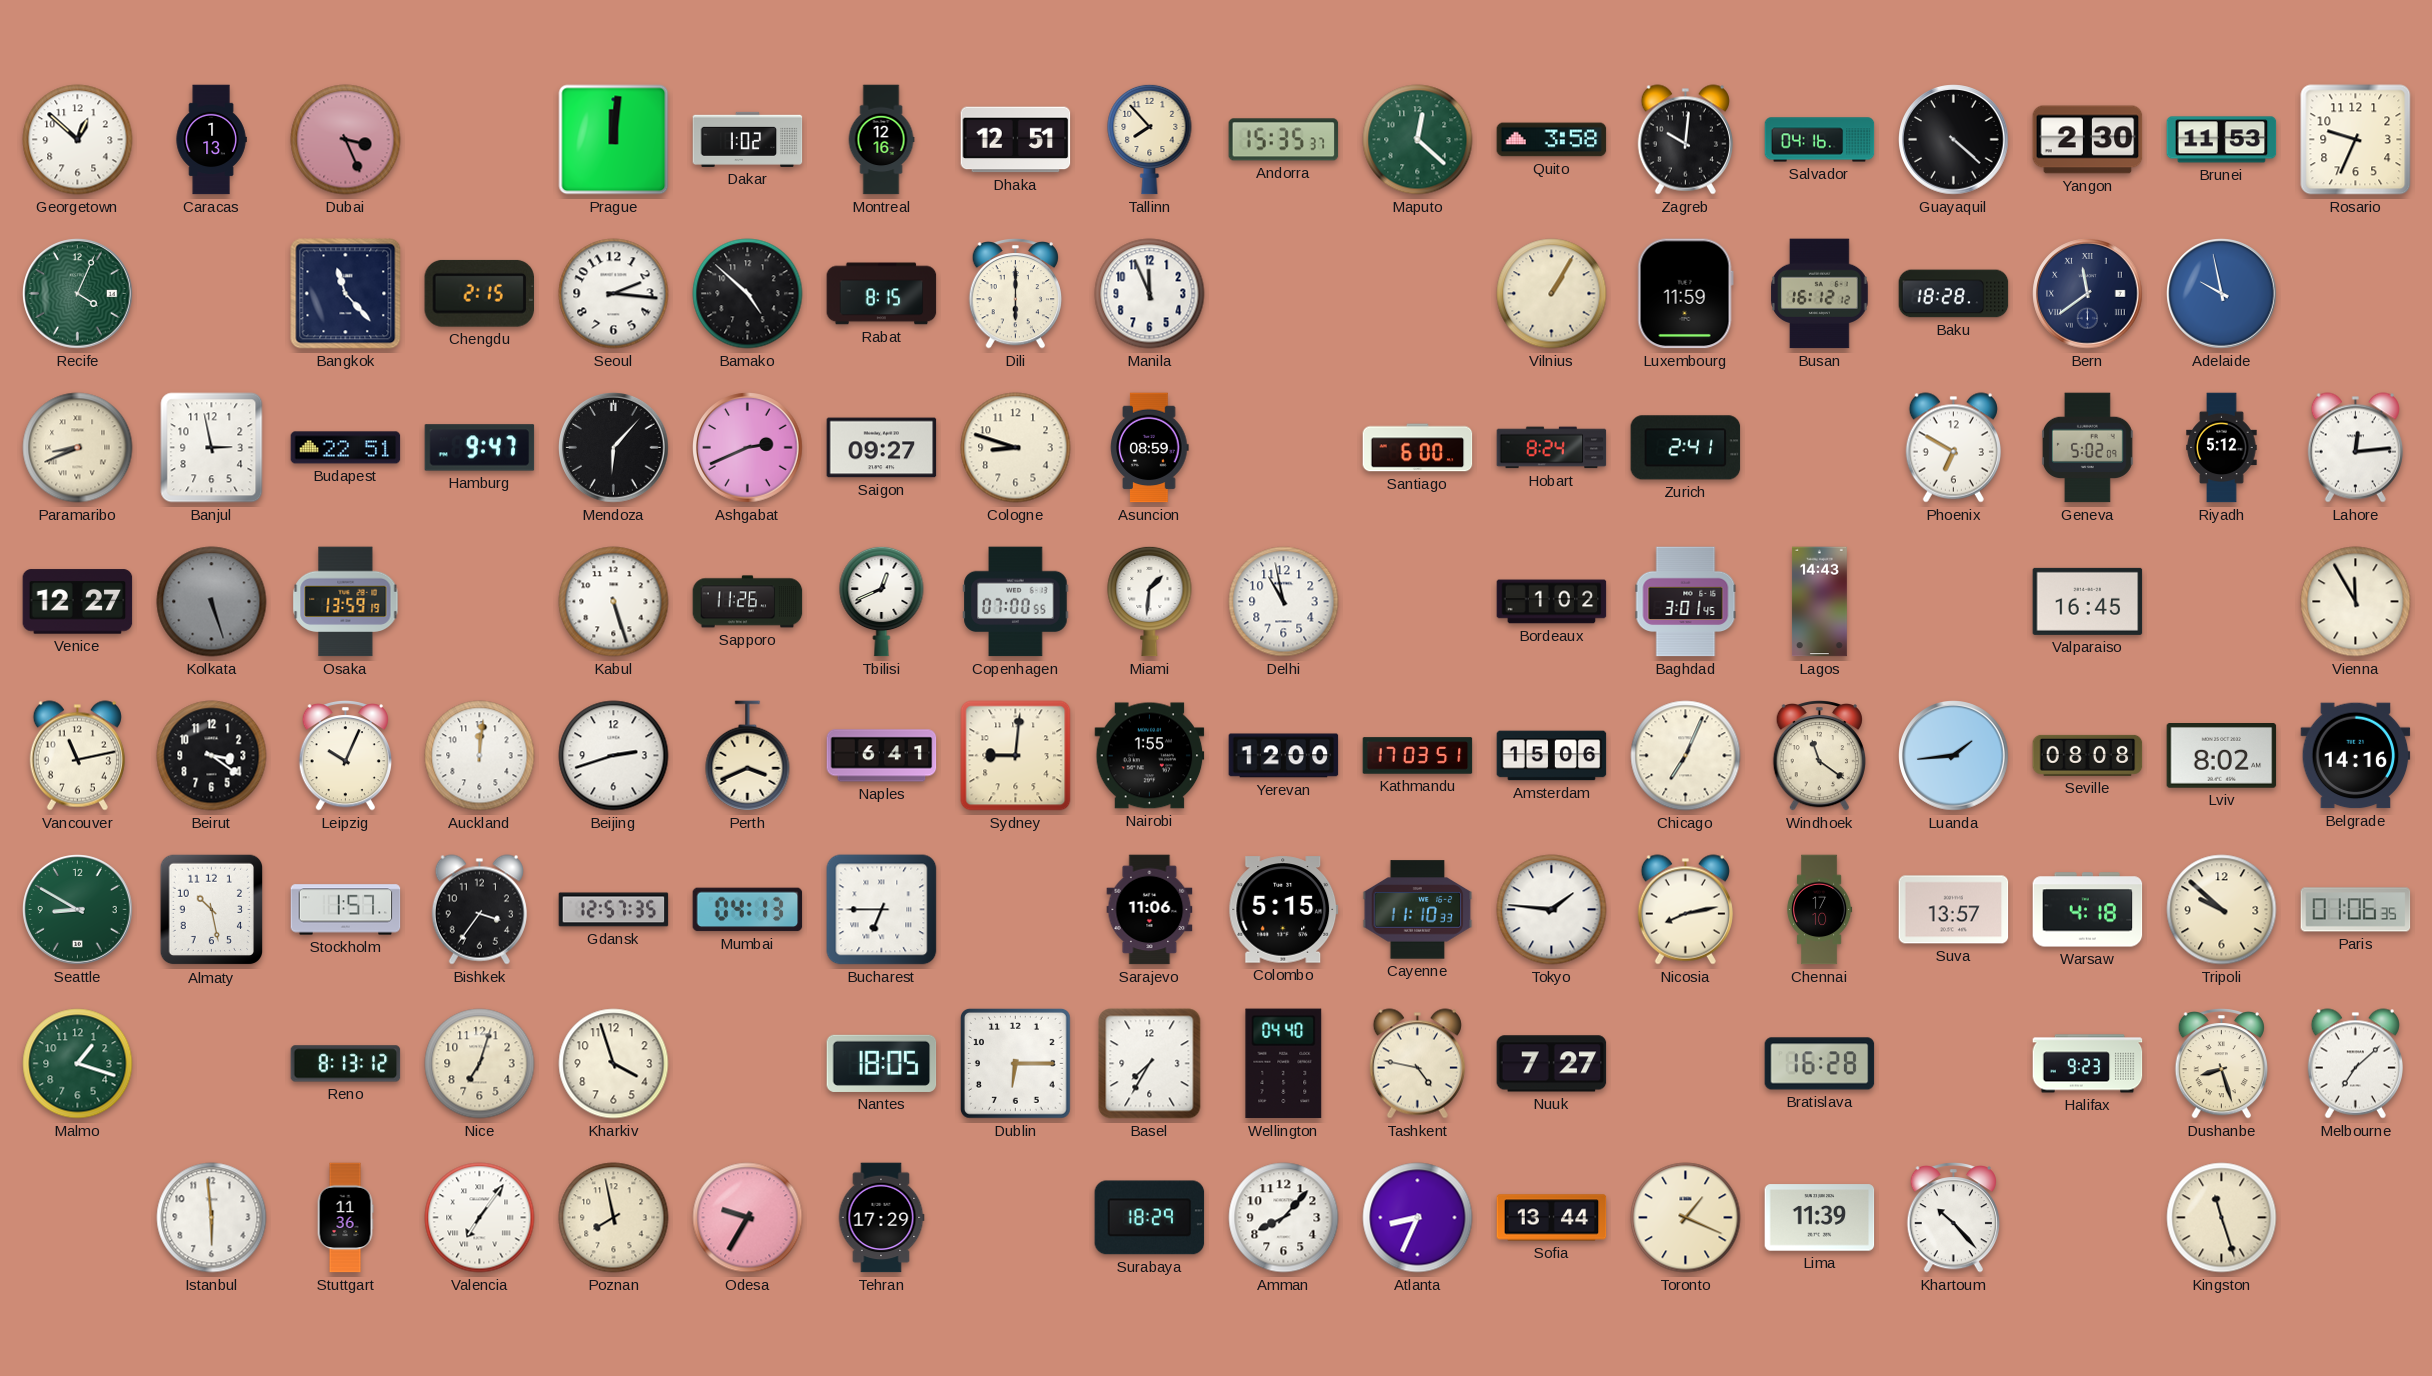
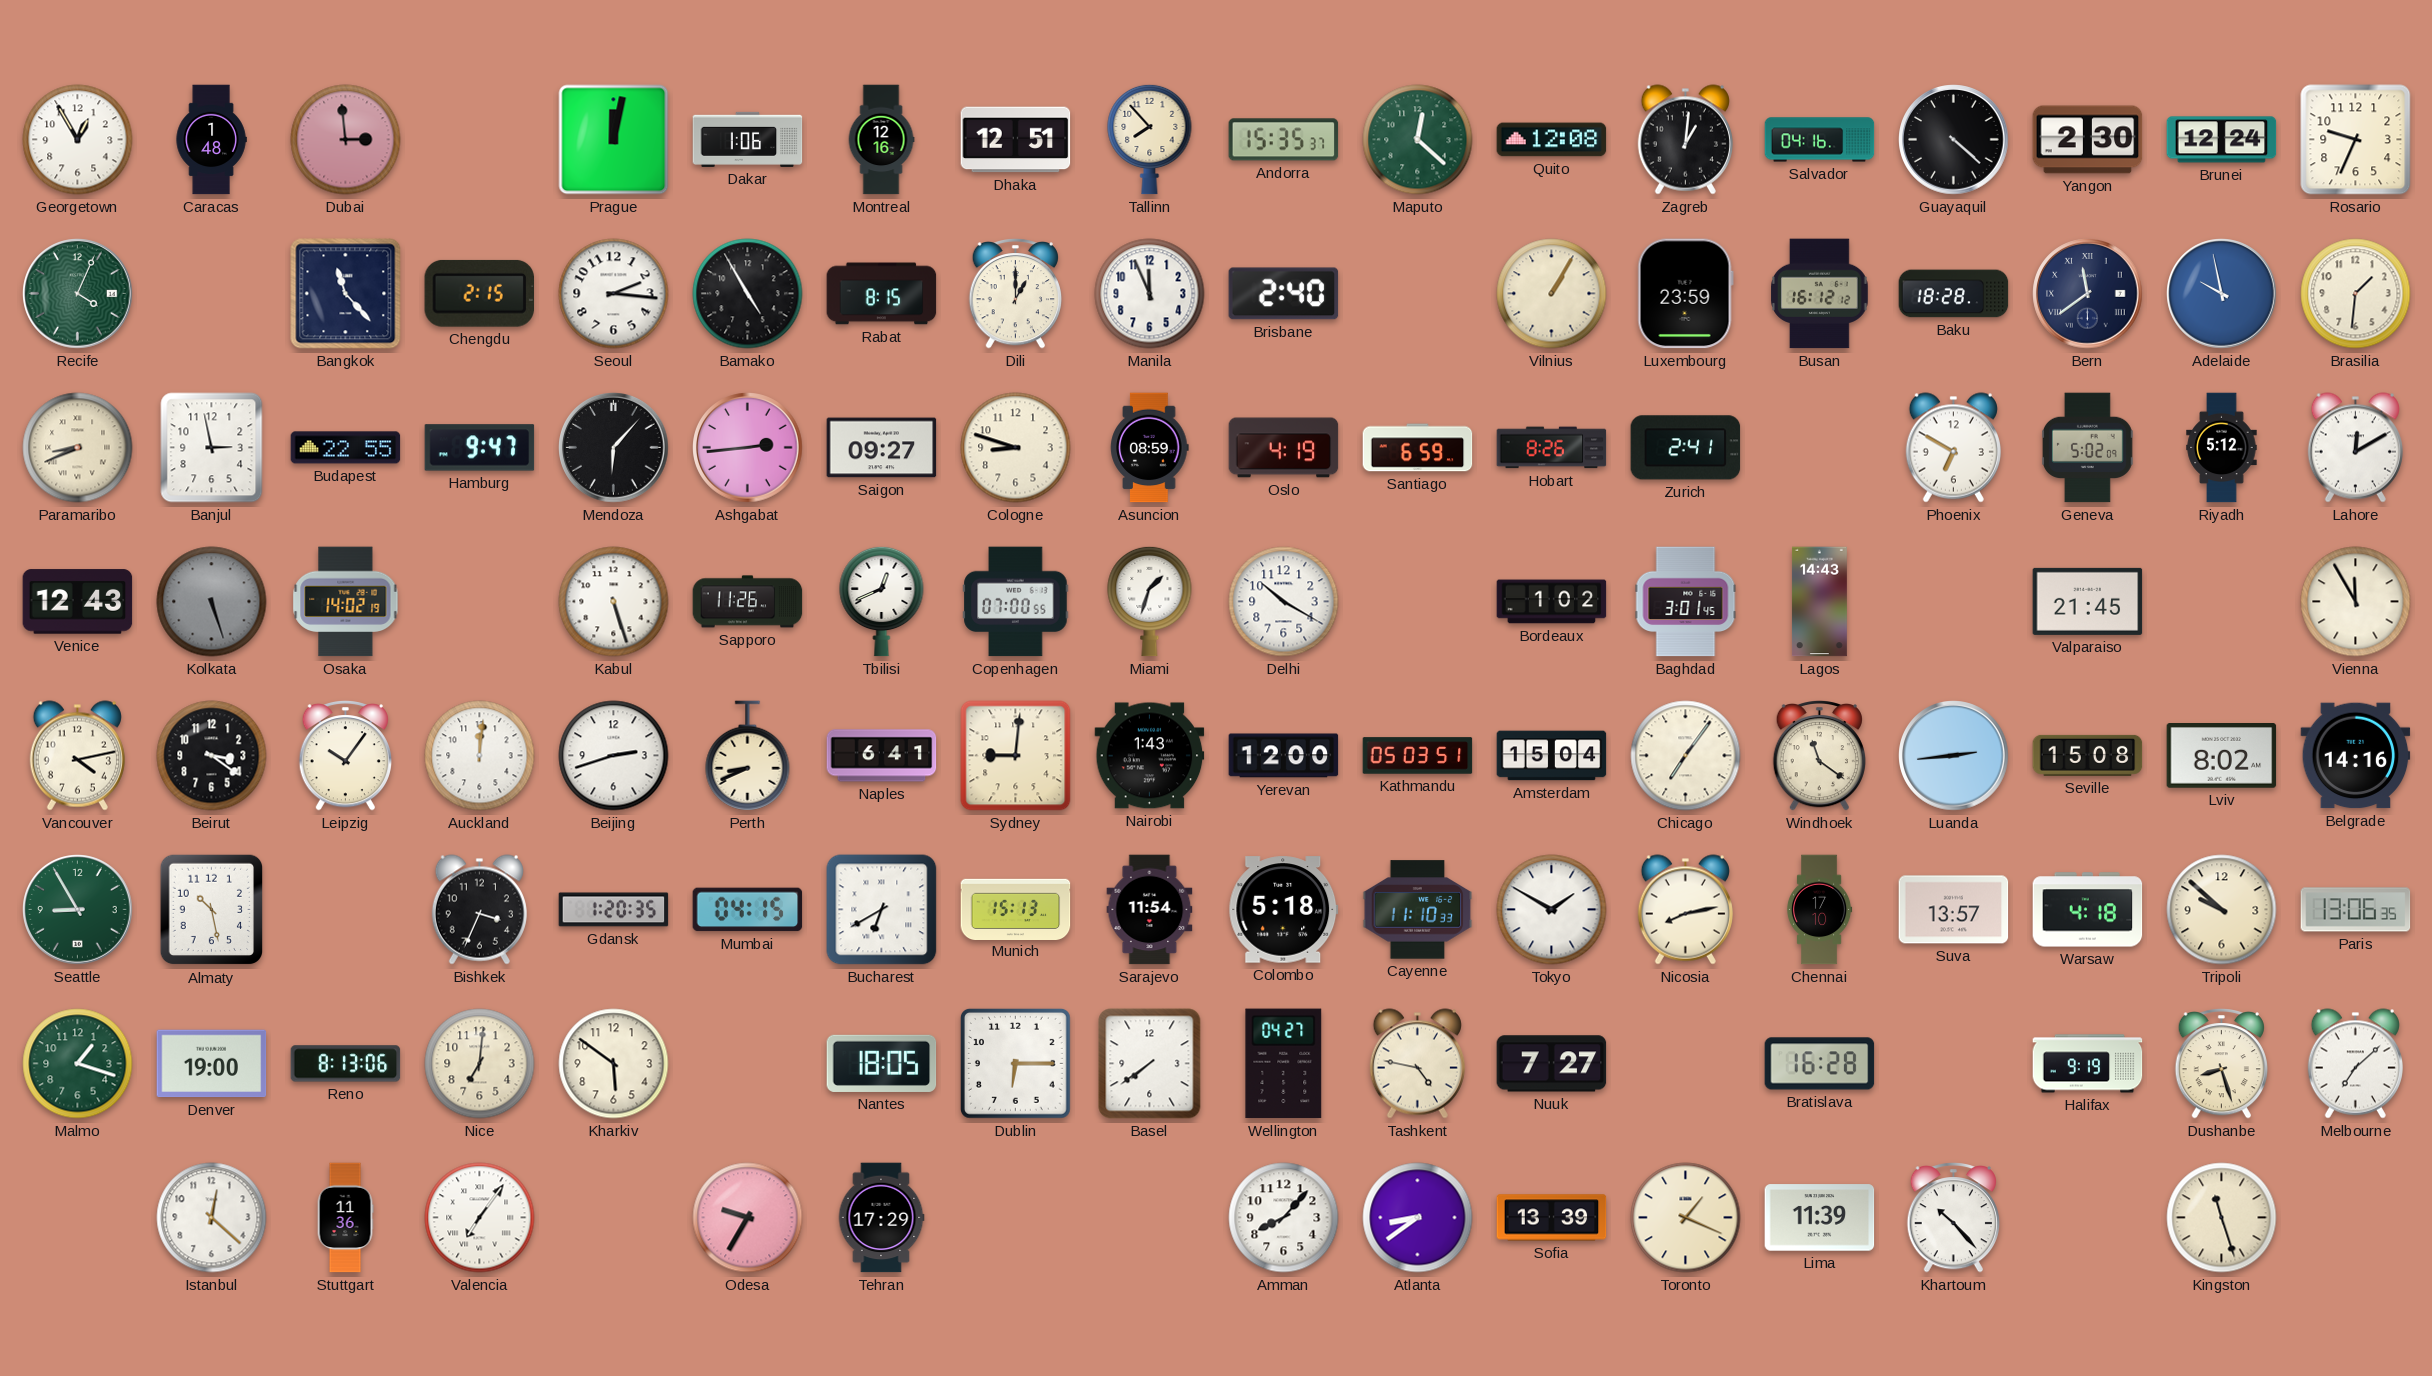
Georgetown: 12:52 -> 12:55
Caracas: 1:13 -> 1:48
Dubai: 3:26 -> 2:59
Prague: 12:01 -> 12:02
Dakar: 1:02 -> 1:06
Quito: 3:58 -> 12:08
Zagreb: 10:01 -> 1:01
Brunei: 11:53 -> 12:24
Bamako: 4:52 -> 4:55
Dili: 6:00 -> 1:00
Brisbane: none -> 2:40
Luxembourg: 11:59 -> 23:59
Brasilia: none -> 1:31
Budapest: 22:51 -> 22:55
Ashgabat: 2:41 -> 2:44
Oslo: none -> 4:19
Santiago: 6:00 -> 6:59
Hobart: 8:24 -> 8:26
Lahore: 12:14 -> 12:10
Venice: 12:27 -> 12:43
Osaka: 13:59 -> 14:02
Miami: 1:31 -> 1:33
Delhi: 10:58 -> 10:20
Valparaiso: 16:45 -> 21:45
Vancouver: 11:13 -> 4:13
Leipzig: 10:04 -> 10:06
Perth: 3:41 -> 8:41
Nairobi: 1:55 -> 1:43
Kathmandu: 17:03 -> 05:03
Amsterdam: 15:06 -> 15:04
Chicago: 7:04 -> 7:06
Luanda: 1:44 -> 2:44
Seville: 08:08 -> 15:08
Seattle: 8:50 -> 8:55
Stockholm: 1:57 -> none
Bishkek: 3:36 -> 3:34
Gdansk: 12:57 -> 1:20
Mumbai: 04:13 -> 04:15
Bucharest: 6:45 -> 6:40
Munich: none -> 15:13
Sarajevo: 11:06 -> 11:54
Colombo: 5:15 -> 5:18
Tokyo: 1:46 -> 1:50
Paris: 01:06 -> 13:06
Denver: none -> 19:00
Reno: 8:13:12 -> 8:13:06
Nice: 7:03 -> 7:01
Kharkiv: 3:57 -> 5:51
Basel: 7:35 -> 7:39
Wellington: 04:40 -> 04:27
Halifax: 9:23 -> 9:19
Istanbul: 5:59 -> 12:22
Poznan: 7:58 -> none
Surabaya: 18:29 -> none
Atlanta: 8:34 -> 8:39
Sofia: 13:44 -> 13:39
